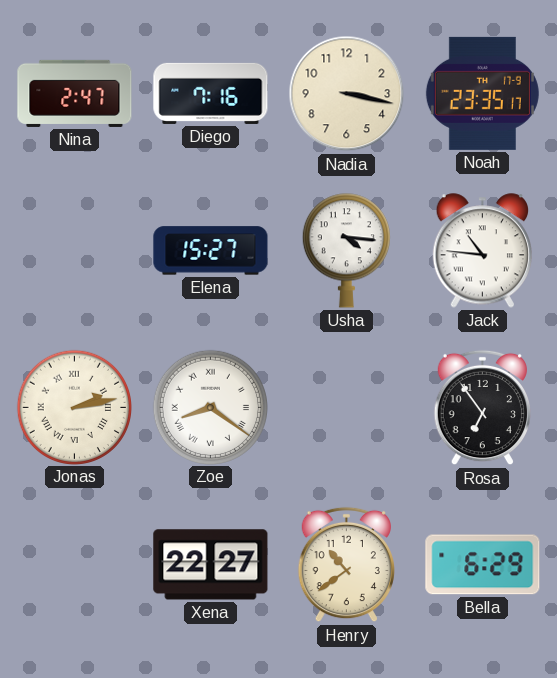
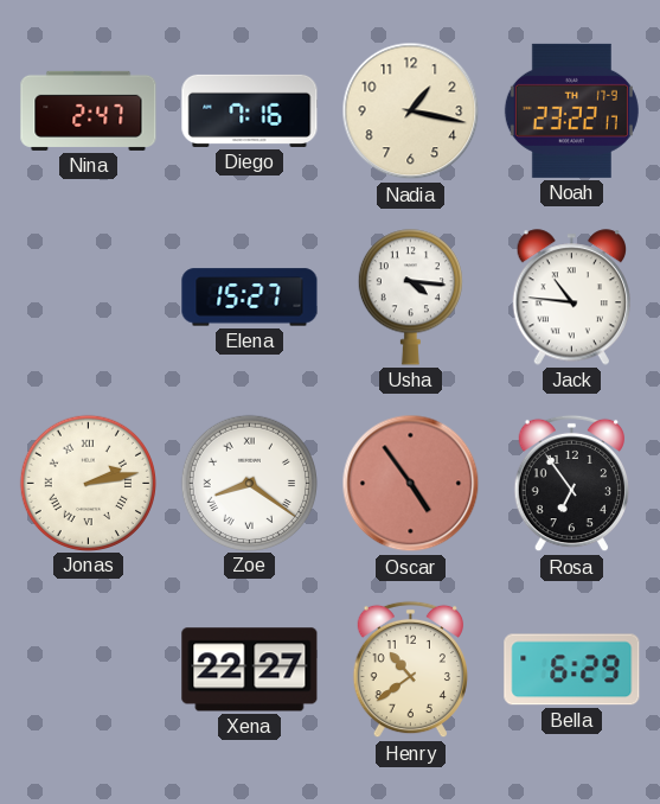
Nadia: 3:17 -> 1:17
Noah: 23:35 -> 23:22
Oscar: none -> 4:54
